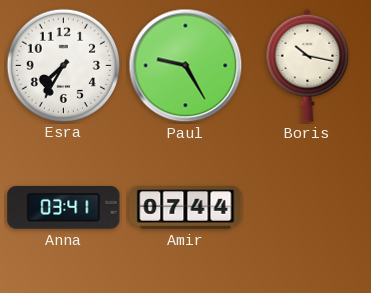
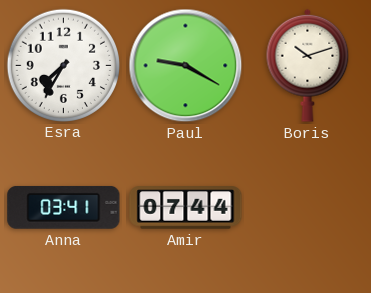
Paul: 9:25 -> 9:20
Boris: 10:17 -> 10:12
